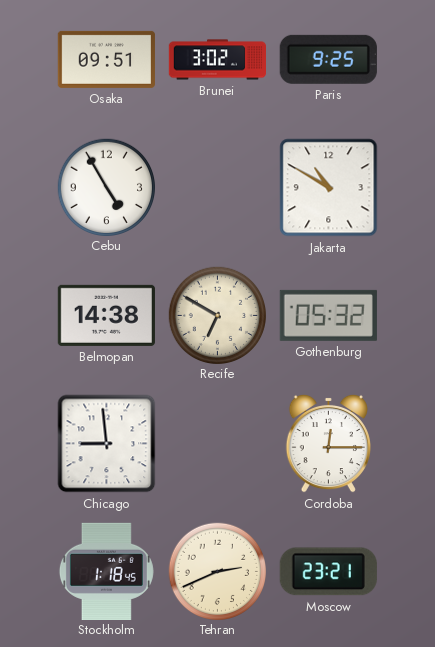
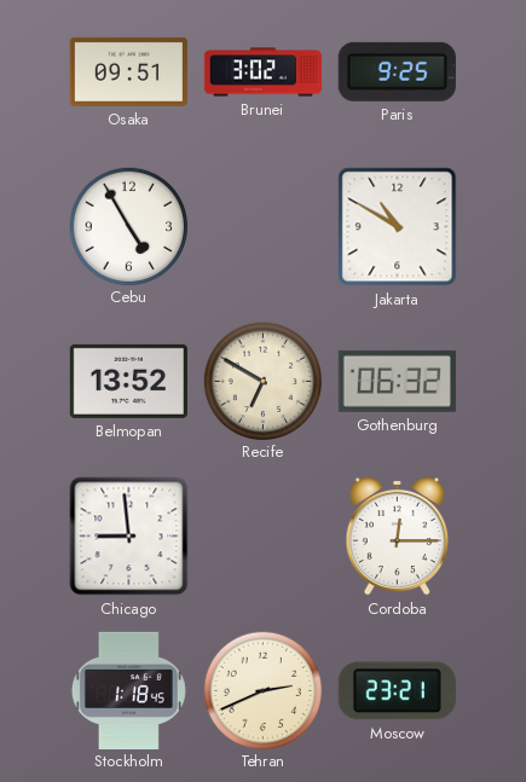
Belmopan: 14:38 -> 13:52
Gothenburg: 05:32 -> 06:32
